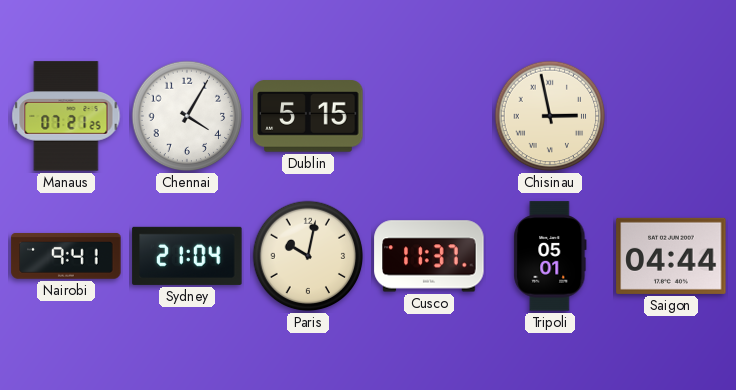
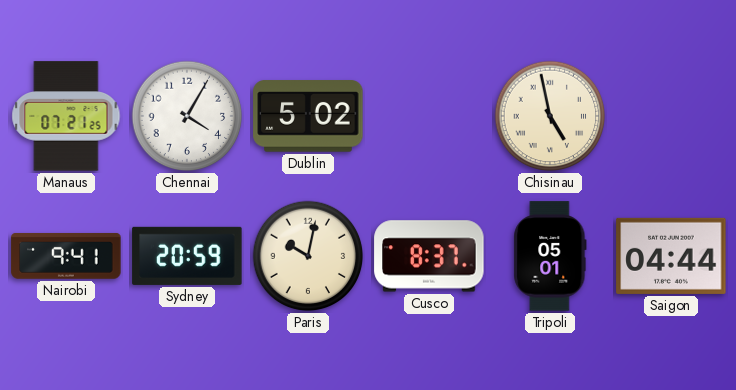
Dublin: 5:15 -> 5:02
Chisinau: 2:58 -> 4:58
Sydney: 21:04 -> 20:59
Cusco: 11:37 -> 8:37
